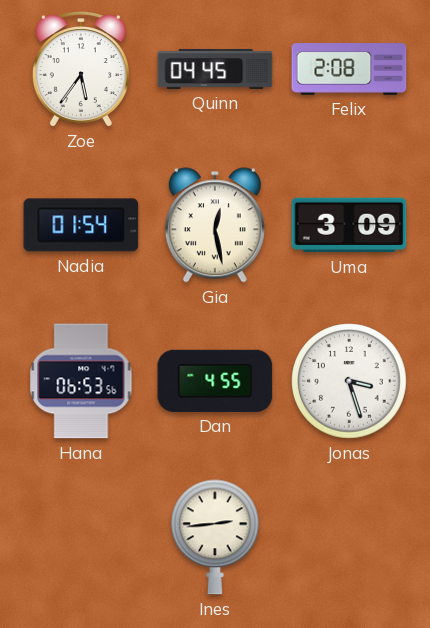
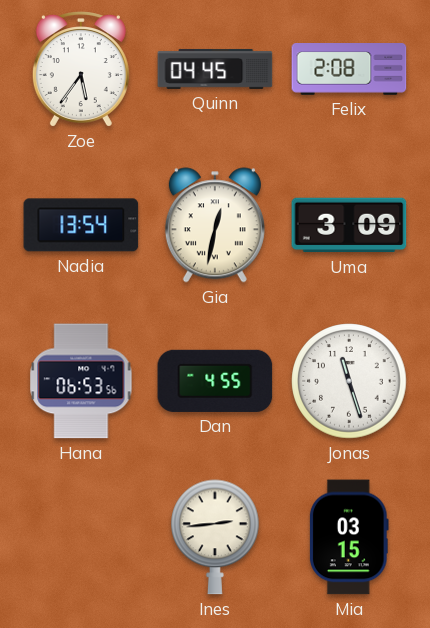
Nadia: 01:54 -> 13:54
Gia: 12:28 -> 12:32
Jonas: 3:27 -> 11:27
Mia: none -> 03:15
